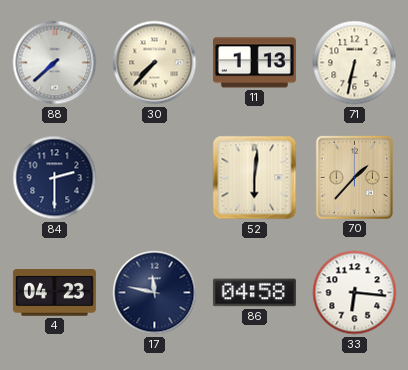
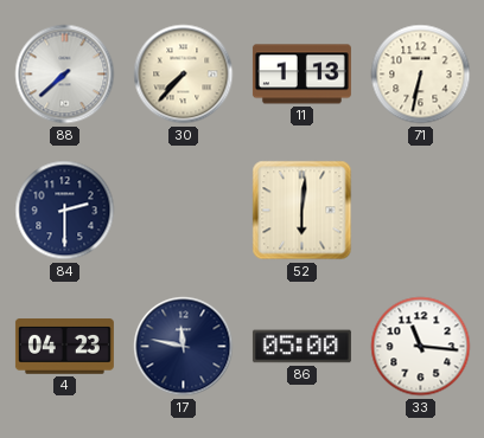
70: 1:37 -> none
86: 04:58 -> 05:00
33: 6:16 -> 11:16
